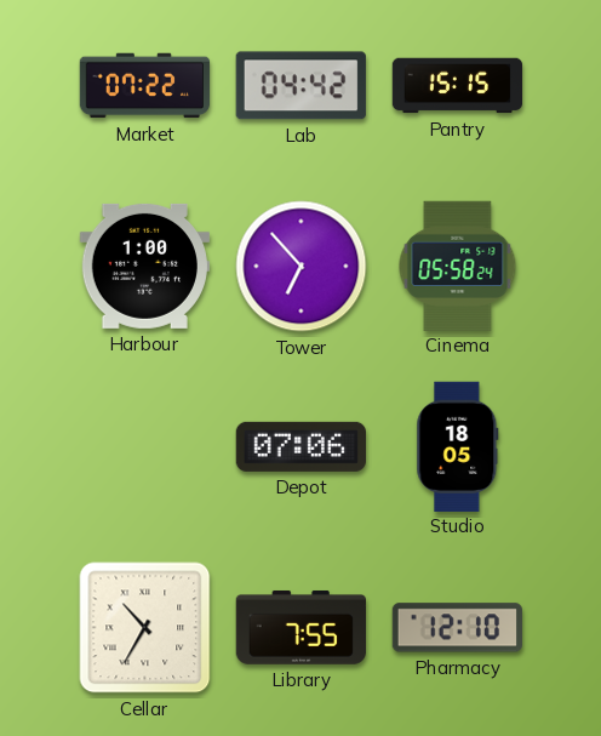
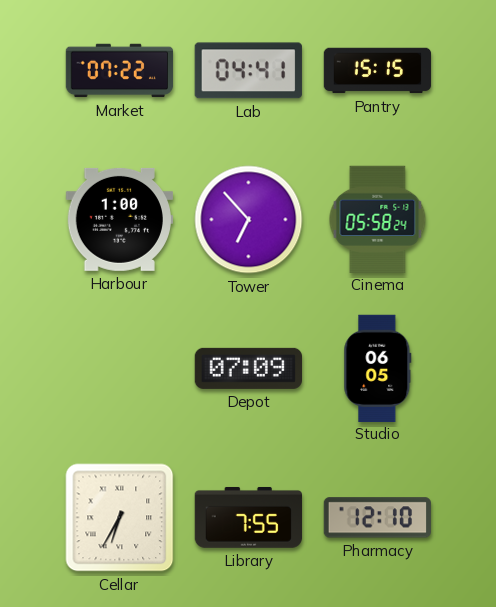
Lab: 04:42 -> 04:41
Depot: 07:06 -> 07:09
Studio: 18:05 -> 06:05
Cellar: 10:35 -> 6:35
